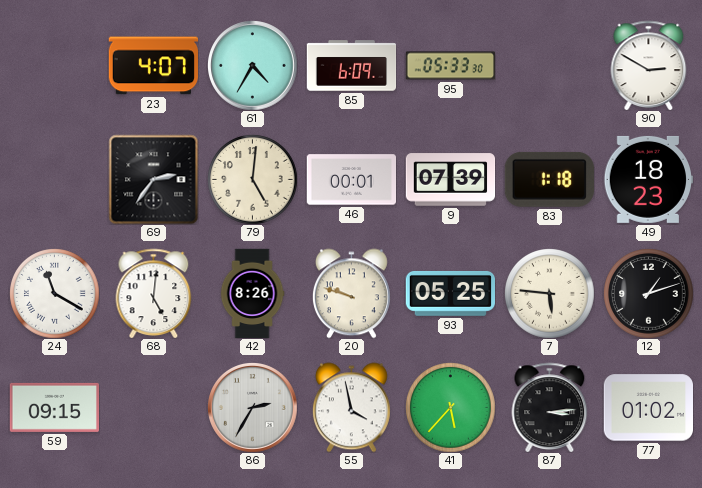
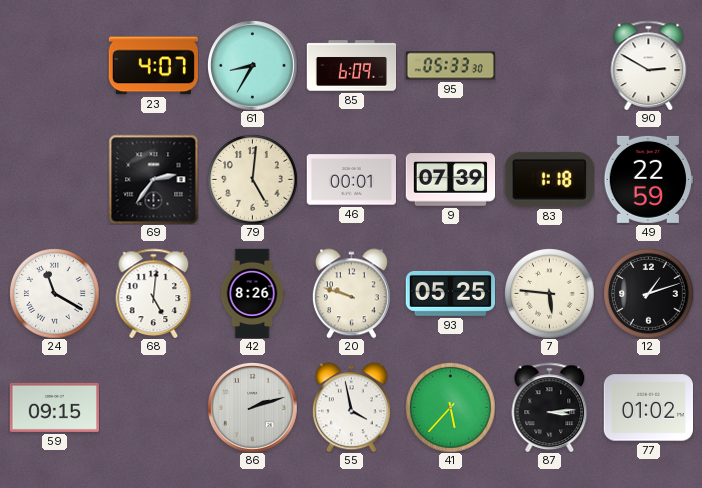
61: 4:35 -> 8:35
49: 18:23 -> 22:59
86: 2:35 -> 2:12
